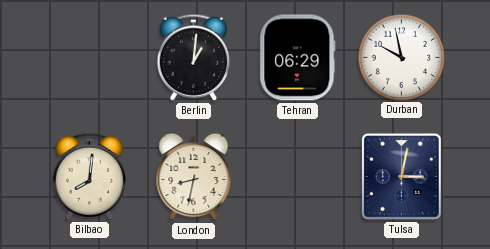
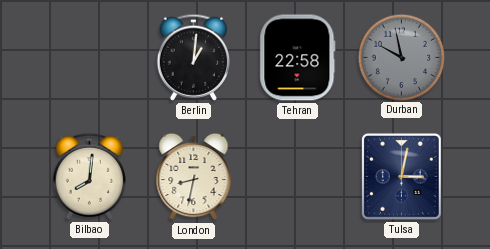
Tehran: 06:29 -> 22:58
Durban dial: white -> grey
